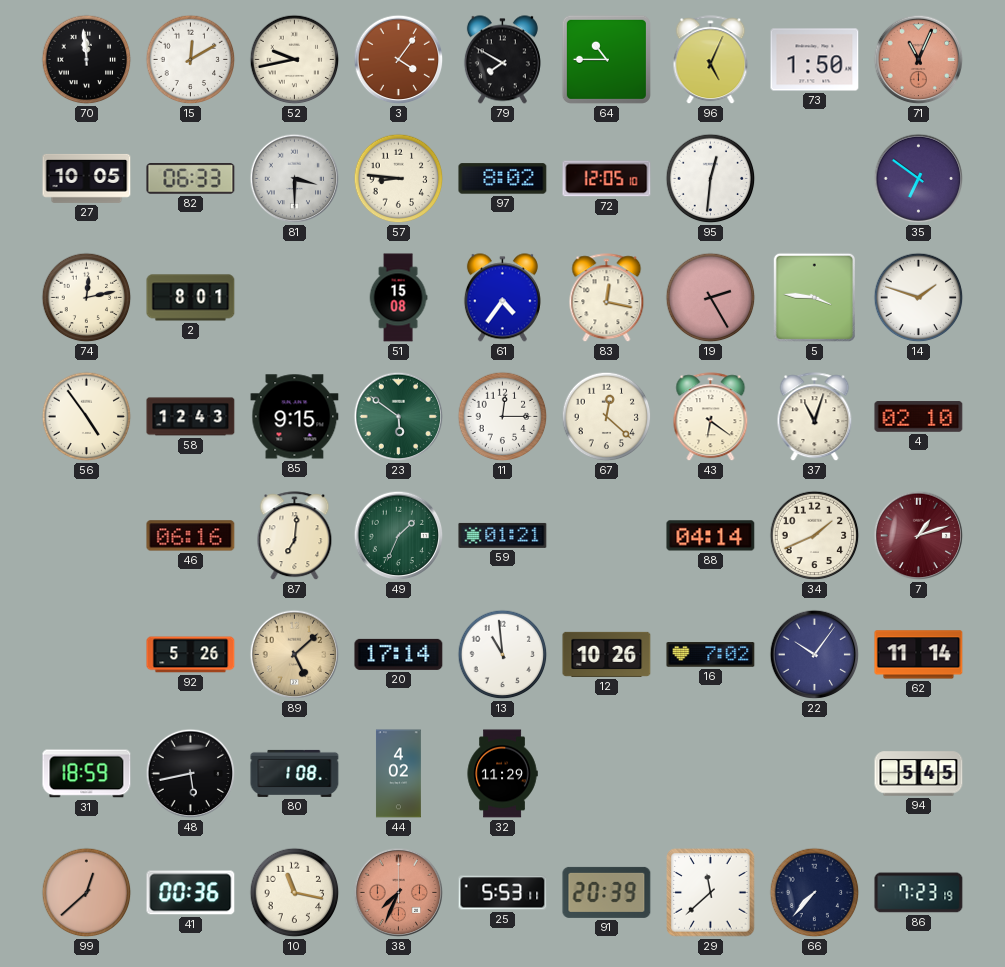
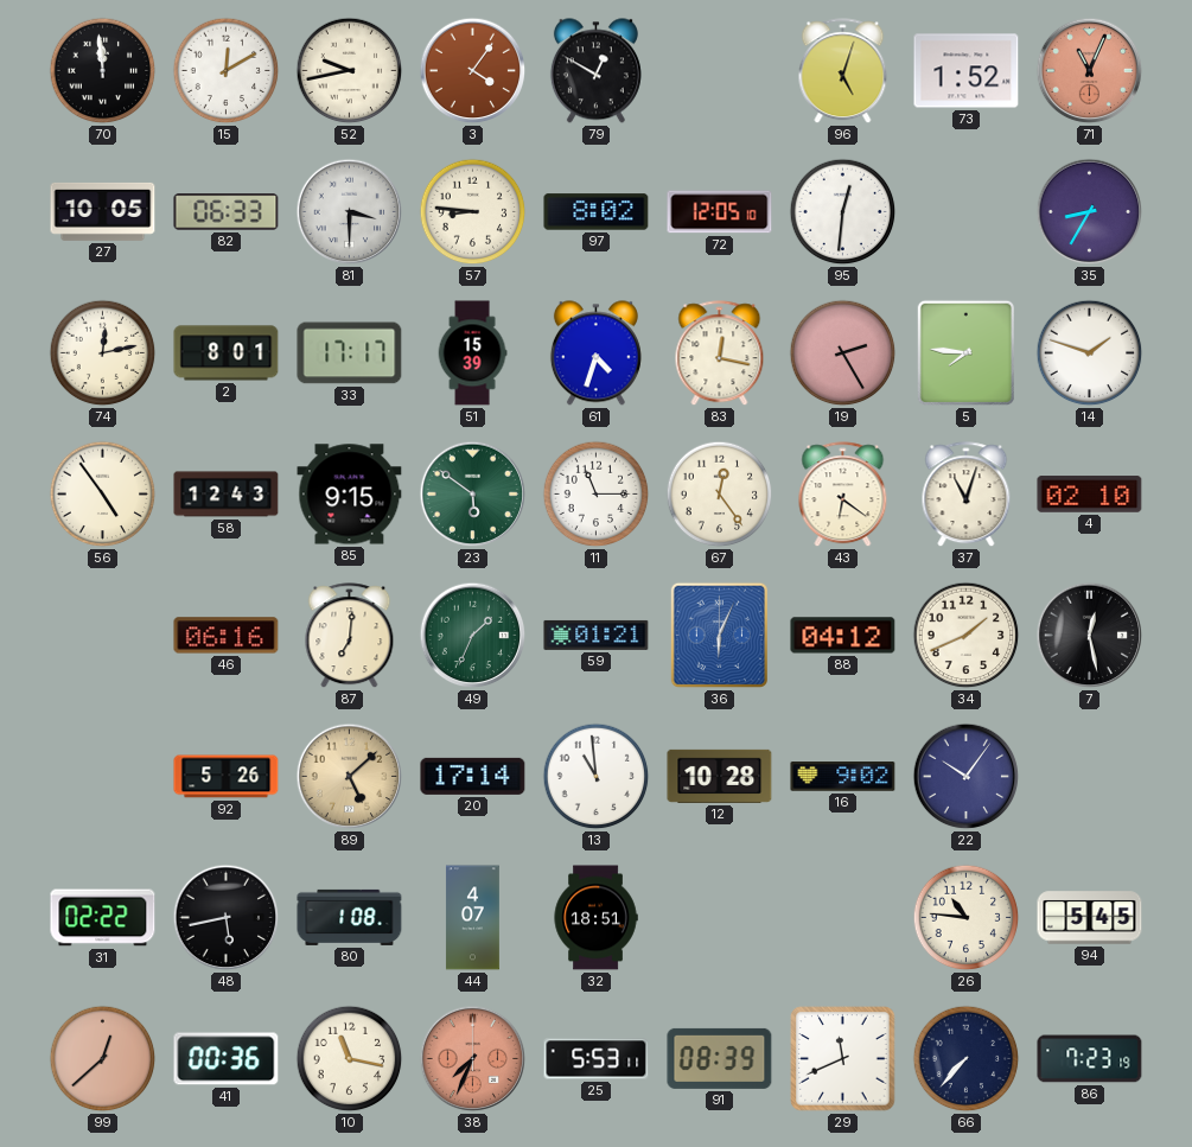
79: 7:50 -> 12:50
64: 10:45 -> none
96: 5:04 -> 5:03
73: 1:50 -> 1:52
35: 6:51 -> 8:35
33: none -> 17:17
51: 15:08 -> 15:39
61: 4:36 -> 4:33
5: 3:46 -> 7:46
11: 12:15 -> 11:15
67: 12:22 -> 12:24
36: none -> 6:04
88: 04:14 -> 04:12
7: 1:12 -> 12:28
7 dial: burgundy -> black
12: 10:26 -> 10:28
16: 7:02 -> 9:02
62: 11:14 -> none
31: 18:59 -> 02:22
44: 4:02 -> 4:07
32: 11:29 -> 18:51
26: none -> 10:46
91: 20:39 -> 08:39
29: 11:38 -> 11:41
